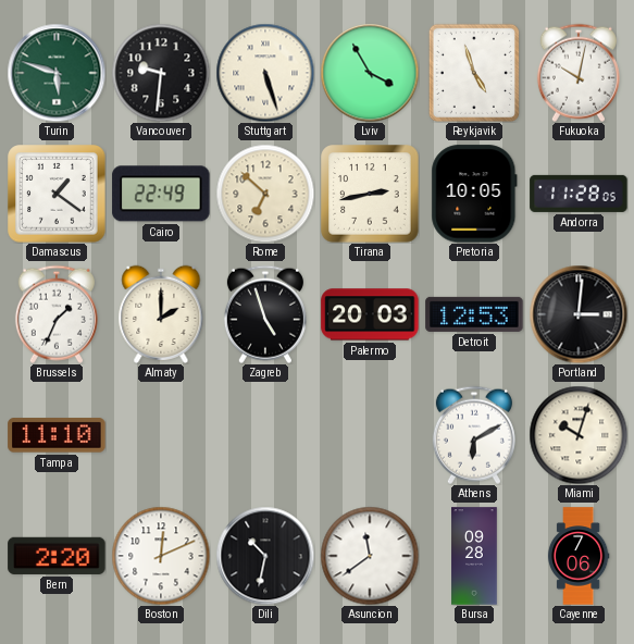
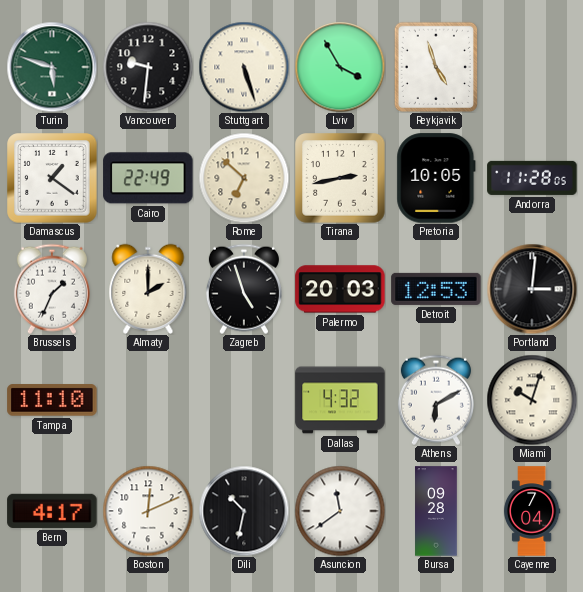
Fukuoka: 10:02 -> none
Dallas: none -> 4:32
Bern: 2:20 -> 4:17
Cayenne: 7:06 -> 7:04
